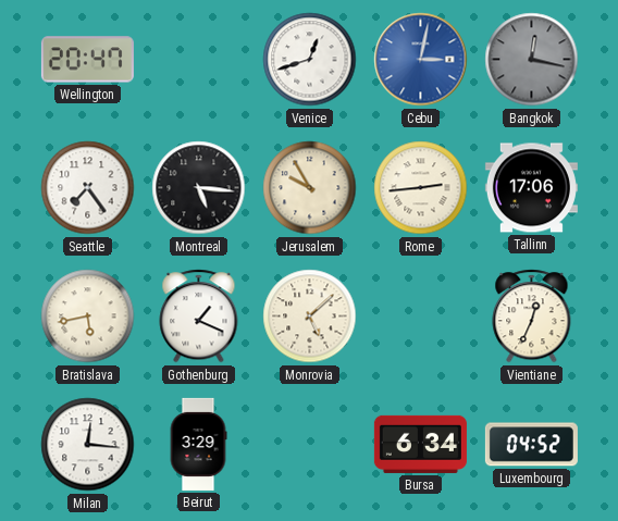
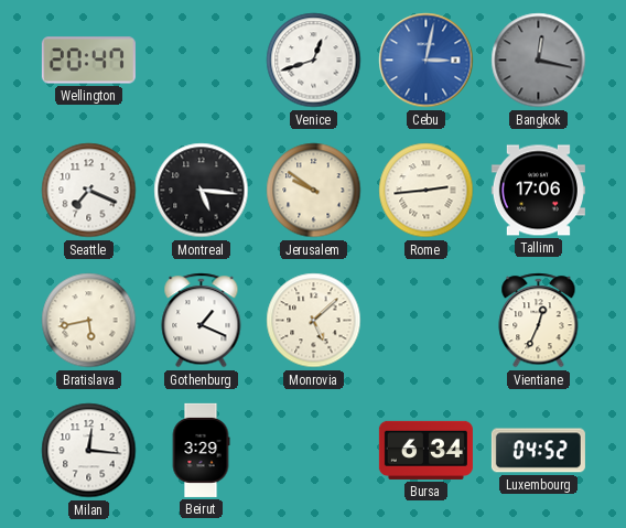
Seattle: 7:24 -> 7:19
Jerusalem: 9:55 -> 9:51
